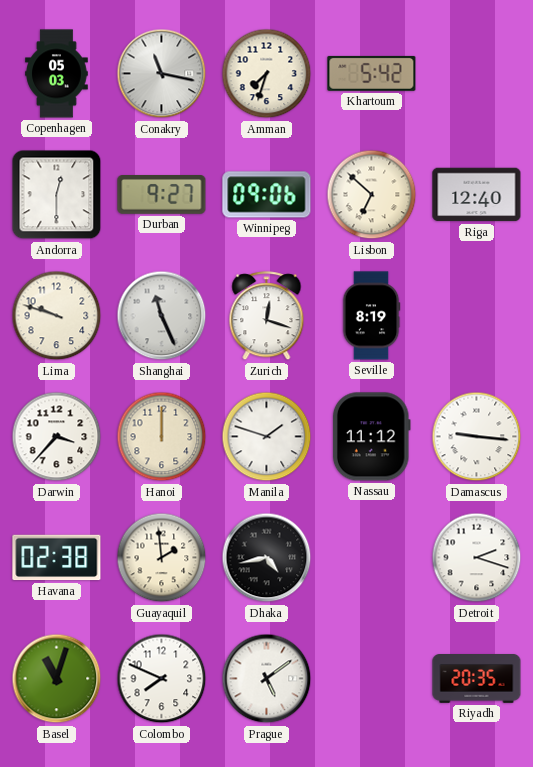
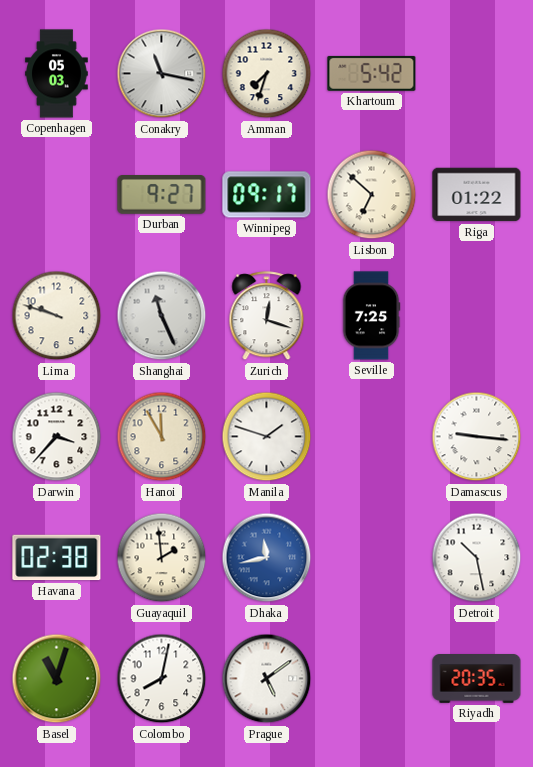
Andorra: 12:30 -> none
Winnipeg: 09:06 -> 09:17
Riga: 12:40 -> 01:22
Seville: 8:19 -> 7:25
Hanoi: 12:00 -> 11:55
Nassau: 11:12 -> none
Dhaka: 4:43 -> 11:43
Dhaka dial: black -> blue
Detroit: 2:18 -> 10:28
Colombo: 7:49 -> 8:02
